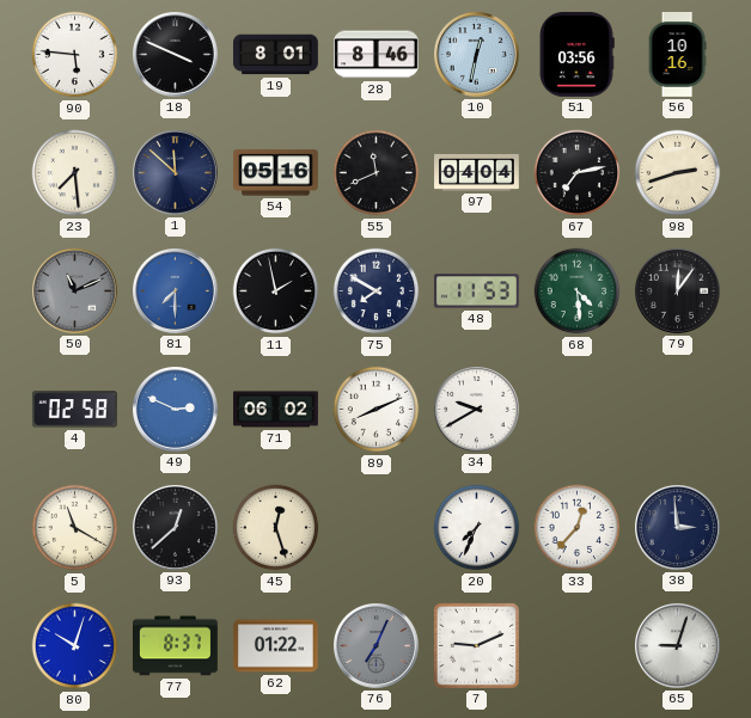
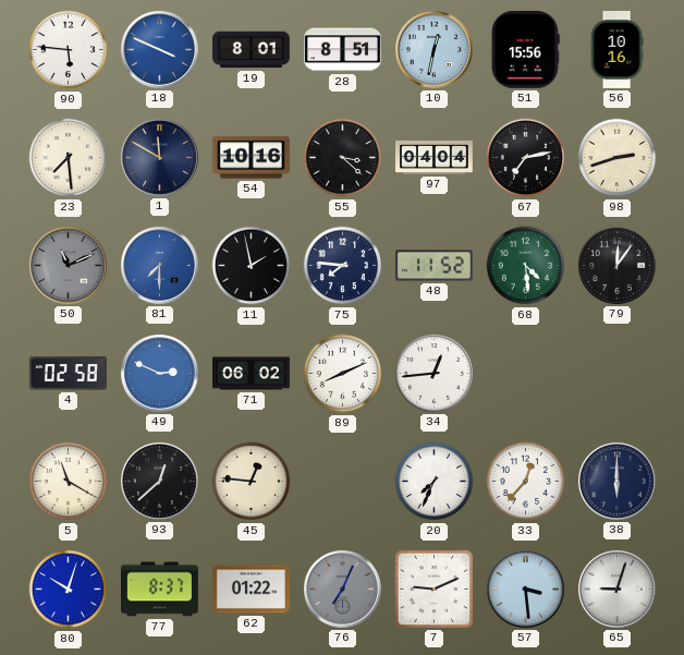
18 dial: black -> blue
28: 8:46 -> 8:51
51: 03:56 -> 15:56
1: 11:52 -> 11:50
54: 05:16 -> 10:16
55: 11:41 -> 3:22
75: 7:50 -> 7:46
48: 11:53 -> 11:52
34: 9:40 -> 12:44
45: 12:27 -> 12:46
38: 2:59 -> 6:00
57: none -> 3:29
